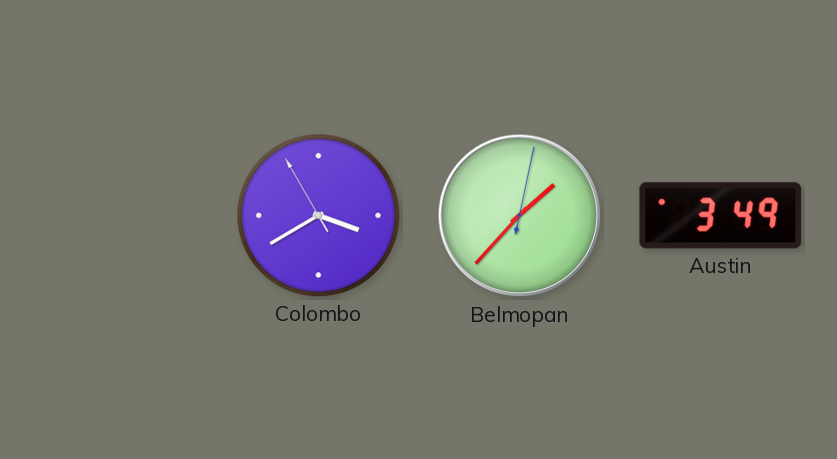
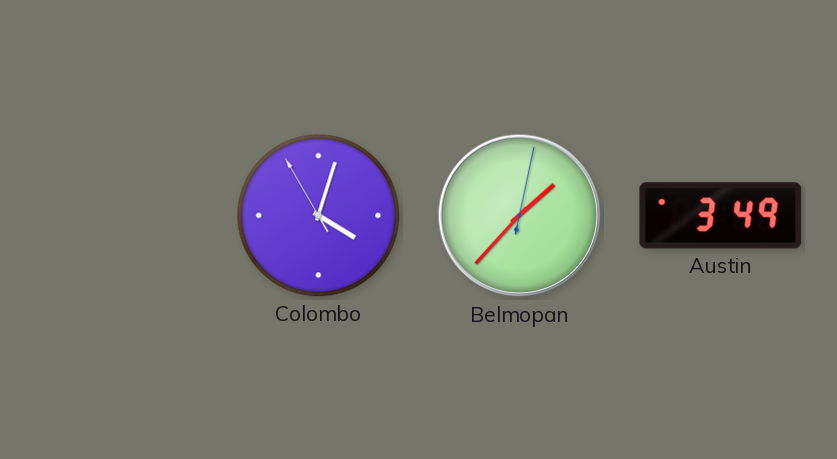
Colombo: 3:39 -> 4:02
